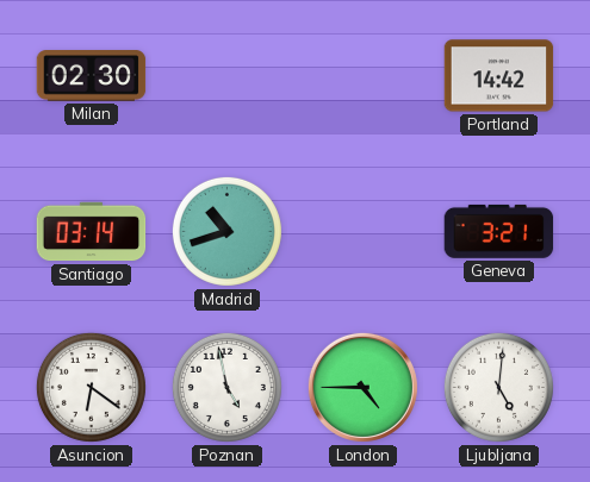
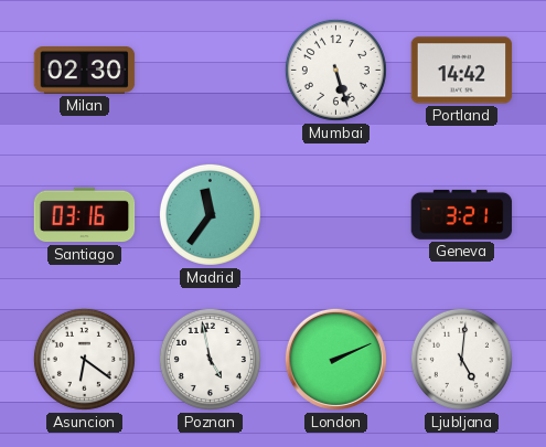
Mumbai: none -> 5:27
Santiago: 03:14 -> 03:16
Madrid: 10:42 -> 11:36
London: 4:45 -> 2:11
